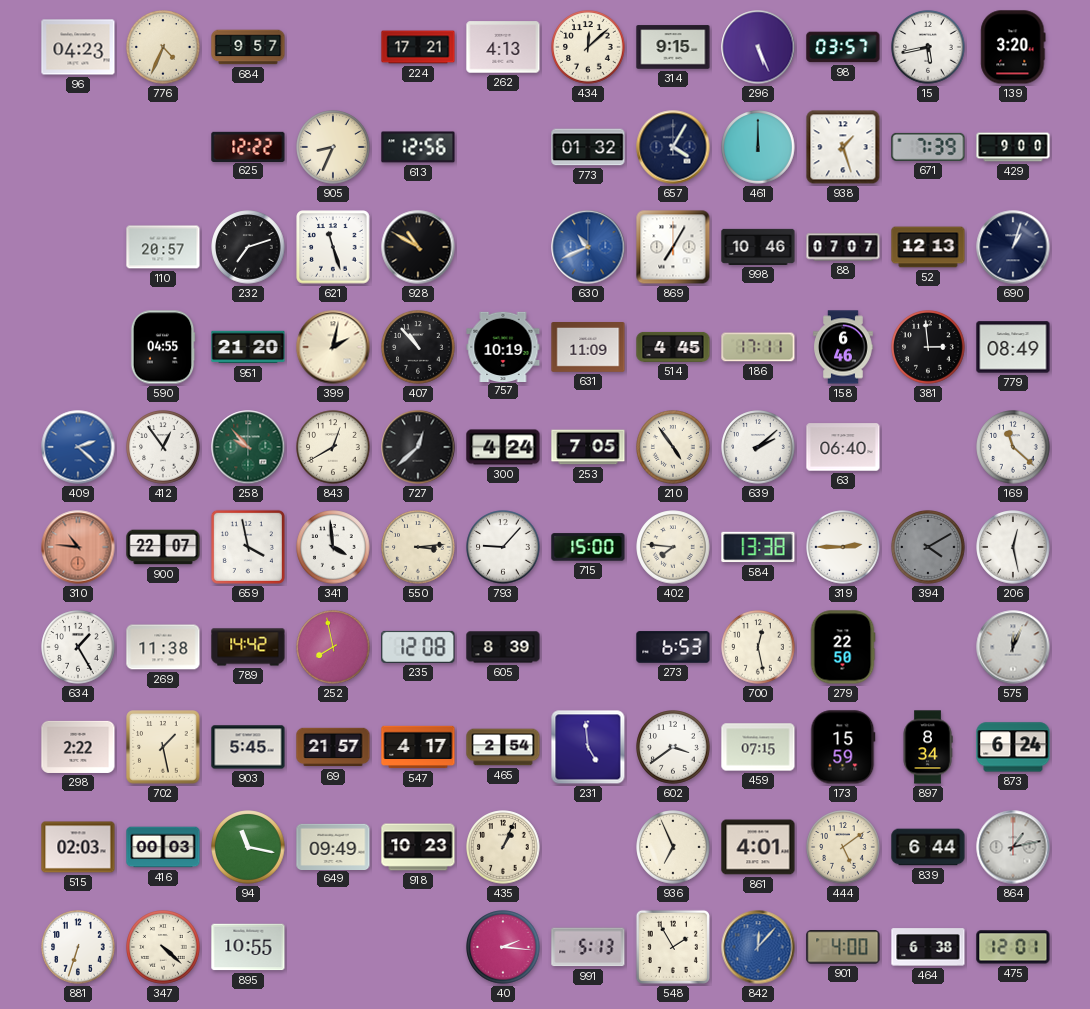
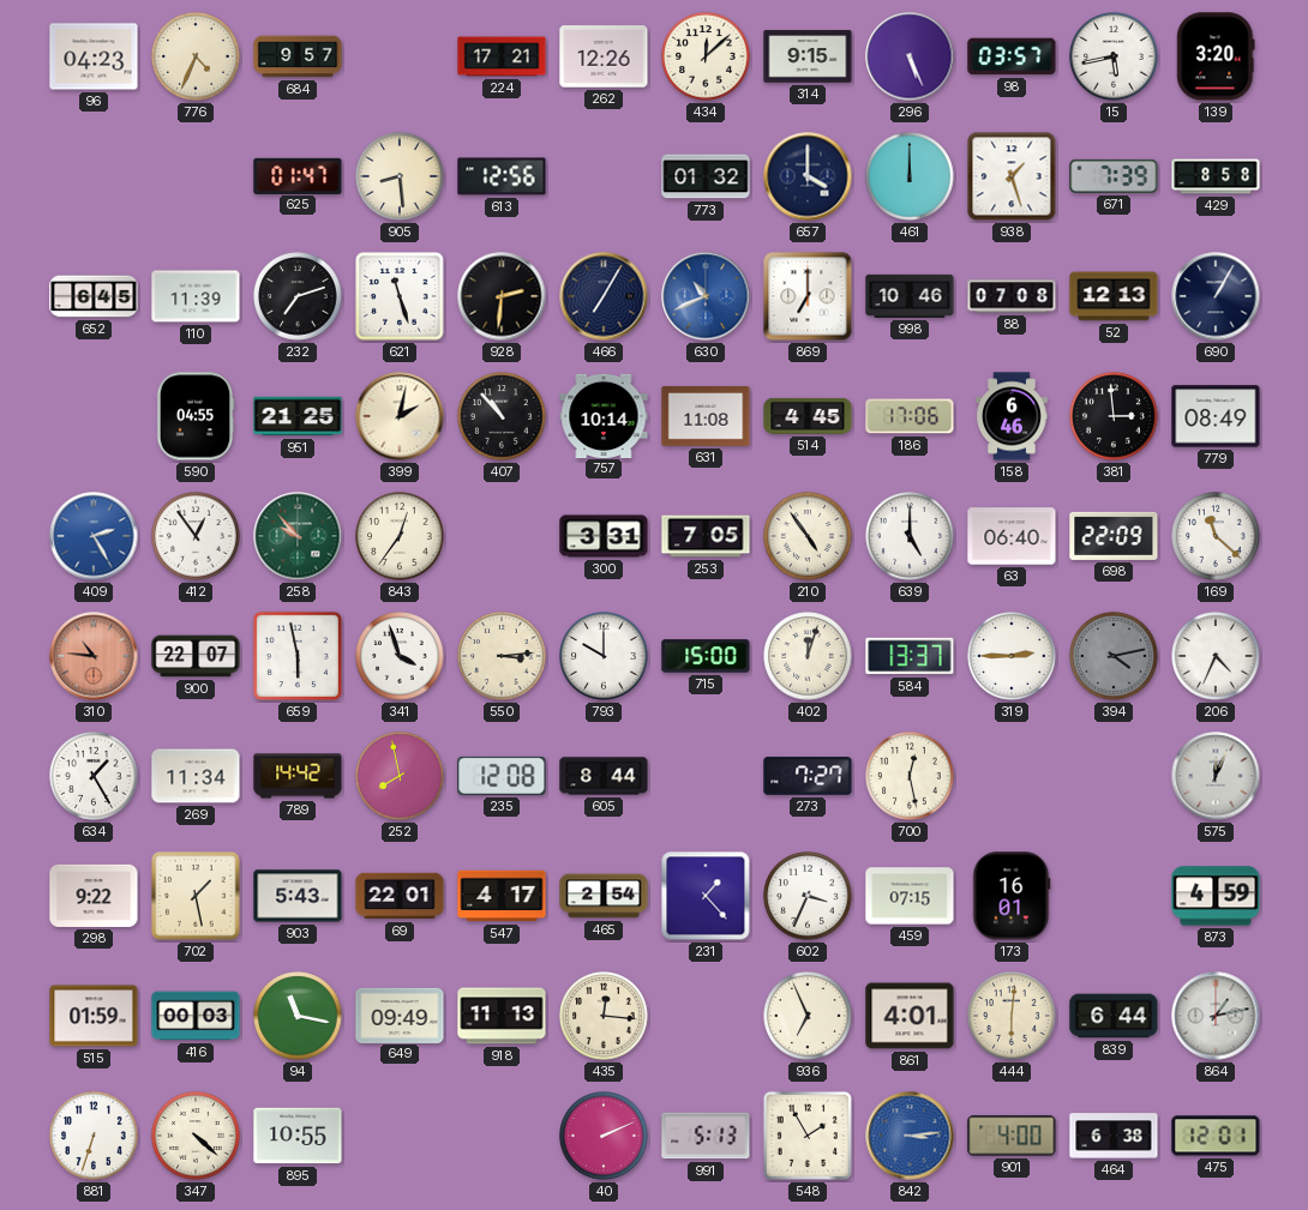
262: 4:13 -> 12:26
625: 12:22 -> 01:47
905: 8:34 -> 8:29
657: 4:05 -> 4:00
429: 9:00 -> 8:58
652: none -> 6:45
110: 20:57 -> 11:39
928: 10:50 -> 2:31
466: none -> 7:05
869: 7:05 -> 7:00
88: 07:07 -> 07:08
690: 1:03 -> 1:05
951: 21:20 -> 21:25
757: 10:19 -> 10:14
631: 11:09 -> 11:08
186: 17:11 -> 17:06
409: 2:22 -> 2:25
843: 12:40 -> 12:36
727: 12:38 -> none
300: 4:24 -> 3:31
639: 2:08 -> 5:00
698: none -> 22:09
659: 3:58 -> 5:58
341: 3:59 -> 3:57
793: 9:07 -> 10:00
402: 7:46 -> 12:03
584: 13:38 -> 13:37
394: 4:10 -> 4:13
206: 12:28 -> 4:34
269: 11:38 -> 11:34
605: 8:39 -> 8:44
273: 6:53 -> 7:27
279: 22:50 -> none
298: 2:22 -> 9:22
903: 5:45 -> 5:43
69: 21:57 -> 22:01
231: 4:59 -> 1:23
602: 3:39 -> 3:34
173: 15:59 -> 16:01
897: 8:34 -> none
873: 6:24 -> 4:59
515: 02:03 -> 01:59
918: 10:23 -> 11:13
435: 1:04 -> 12:16
444: 5:09 -> 6:01
40: 2:16 -> 2:11
842: 12:07 -> 3:14
